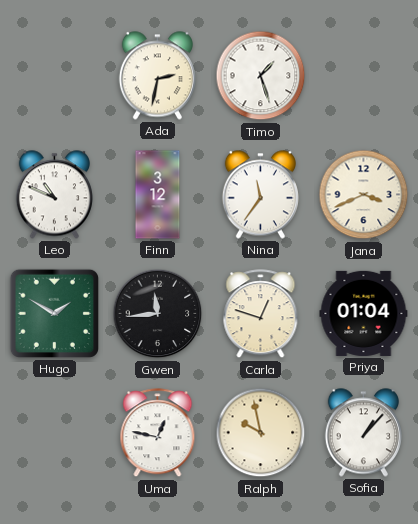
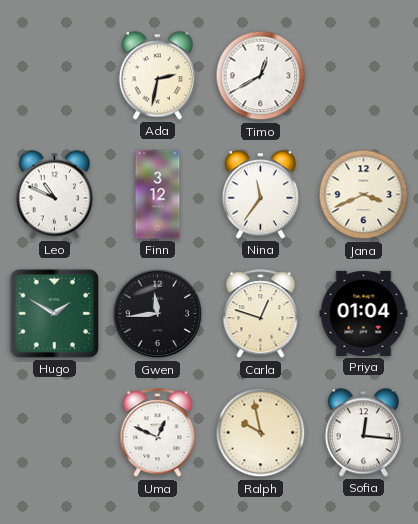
Timo: 1:27 -> 12:40
Uma: 12:47 -> 12:49
Sofia: 1:07 -> 12:16
